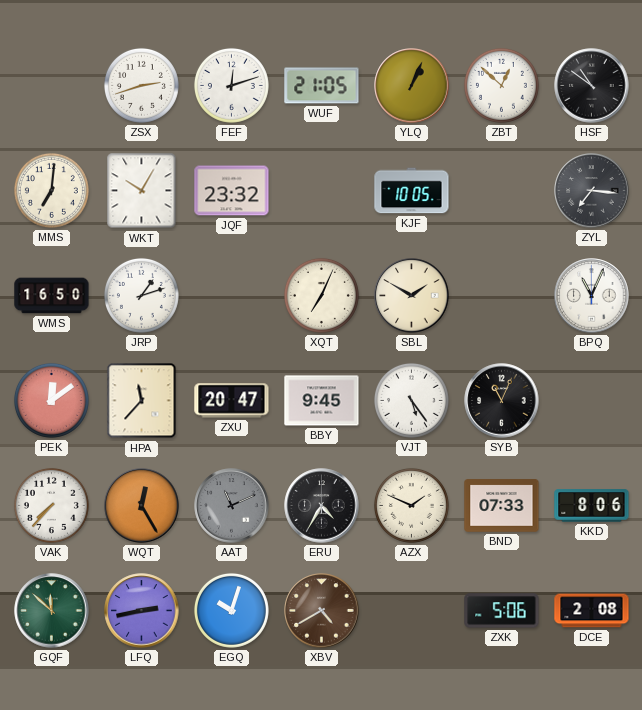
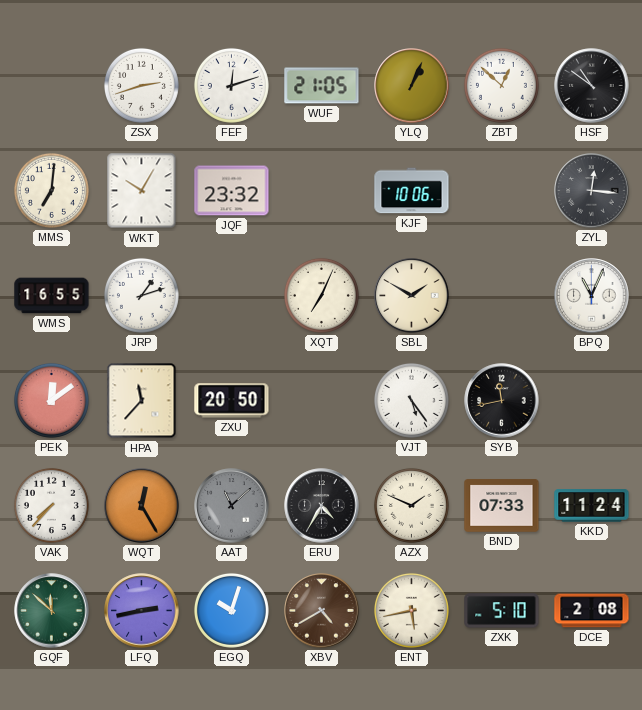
KJF: 10:05 -> 10:06
ZYL: 7:16 -> 12:16
WMS: 16:50 -> 16:55
ZXU: 20:47 -> 20:50
BBY: 9:45 -> none
SYB: 11:04 -> 11:43
AAT: 11:11 -> 11:08
KKD: 8:06 -> 11:24
ENT: none -> 5:43
ZXK: 5:06 -> 5:10
